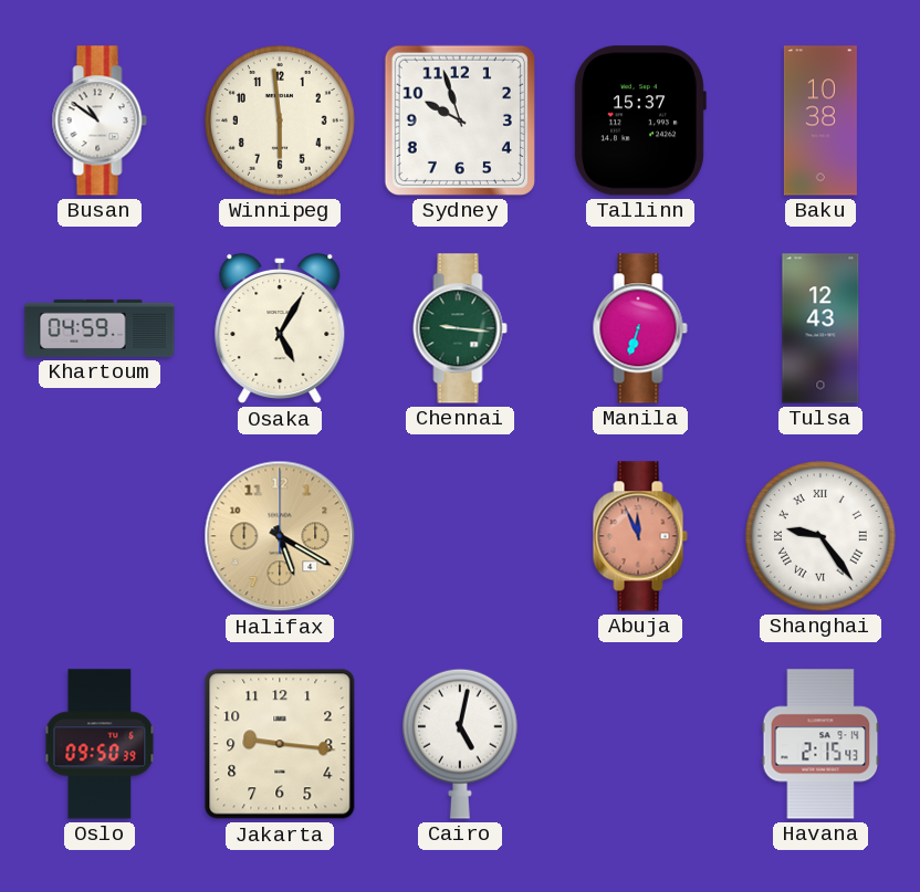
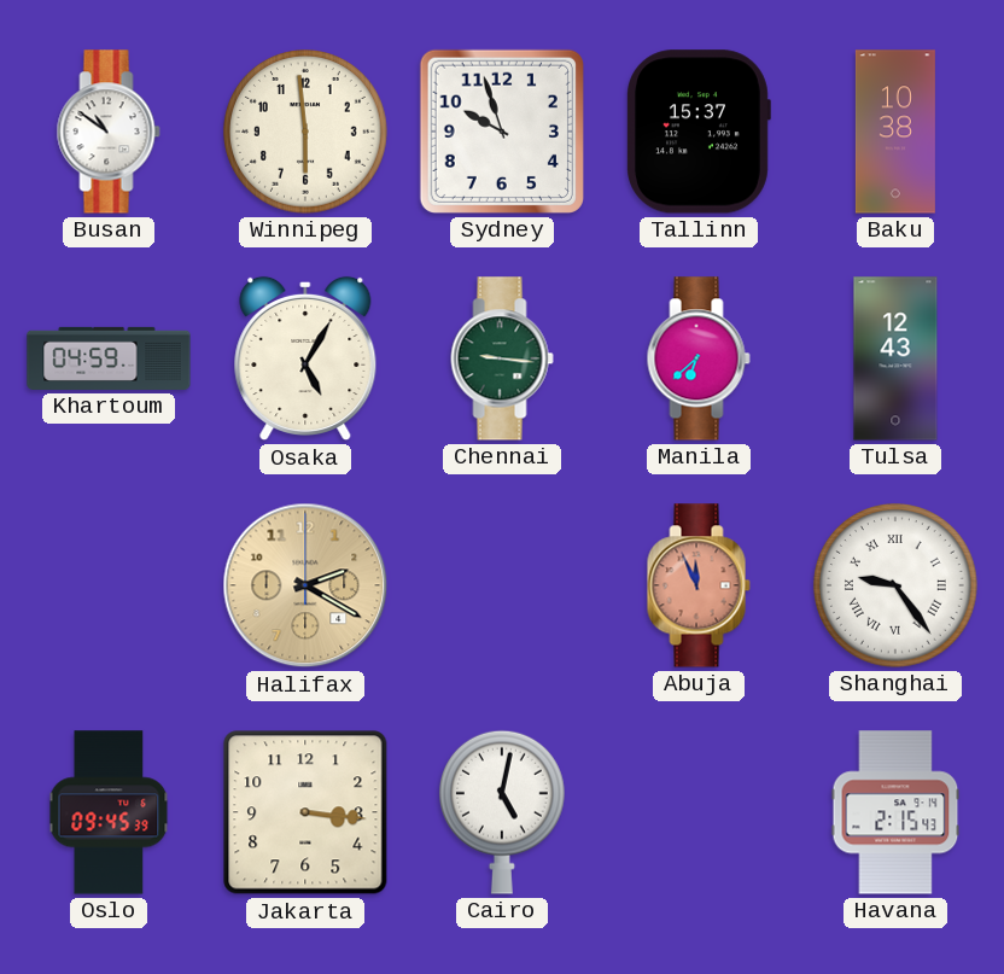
Manila: 6:33 -> 6:38
Halifax: 5:20 -> 2:20
Oslo: 09:50 -> 09:45
Jakarta: 9:16 -> 3:16
